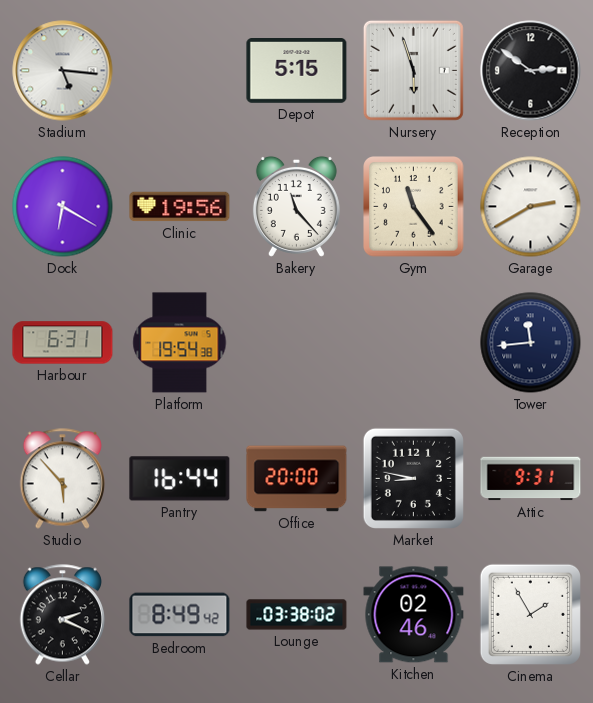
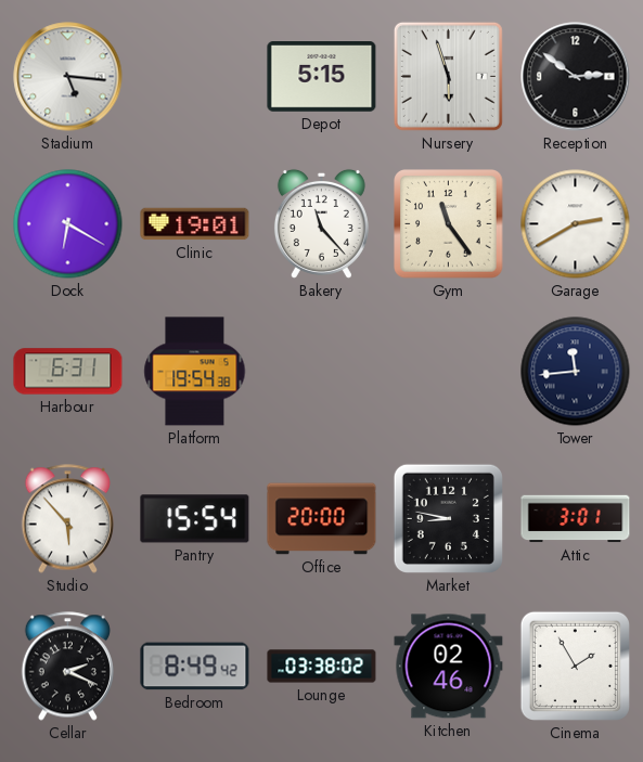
Clinic: 19:56 -> 19:01
Pantry: 16:44 -> 15:54
Attic: 9:31 -> 3:01
